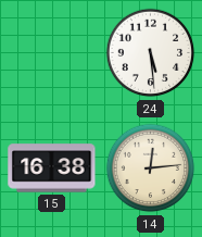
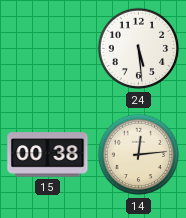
15: 16:38 -> 00:38
